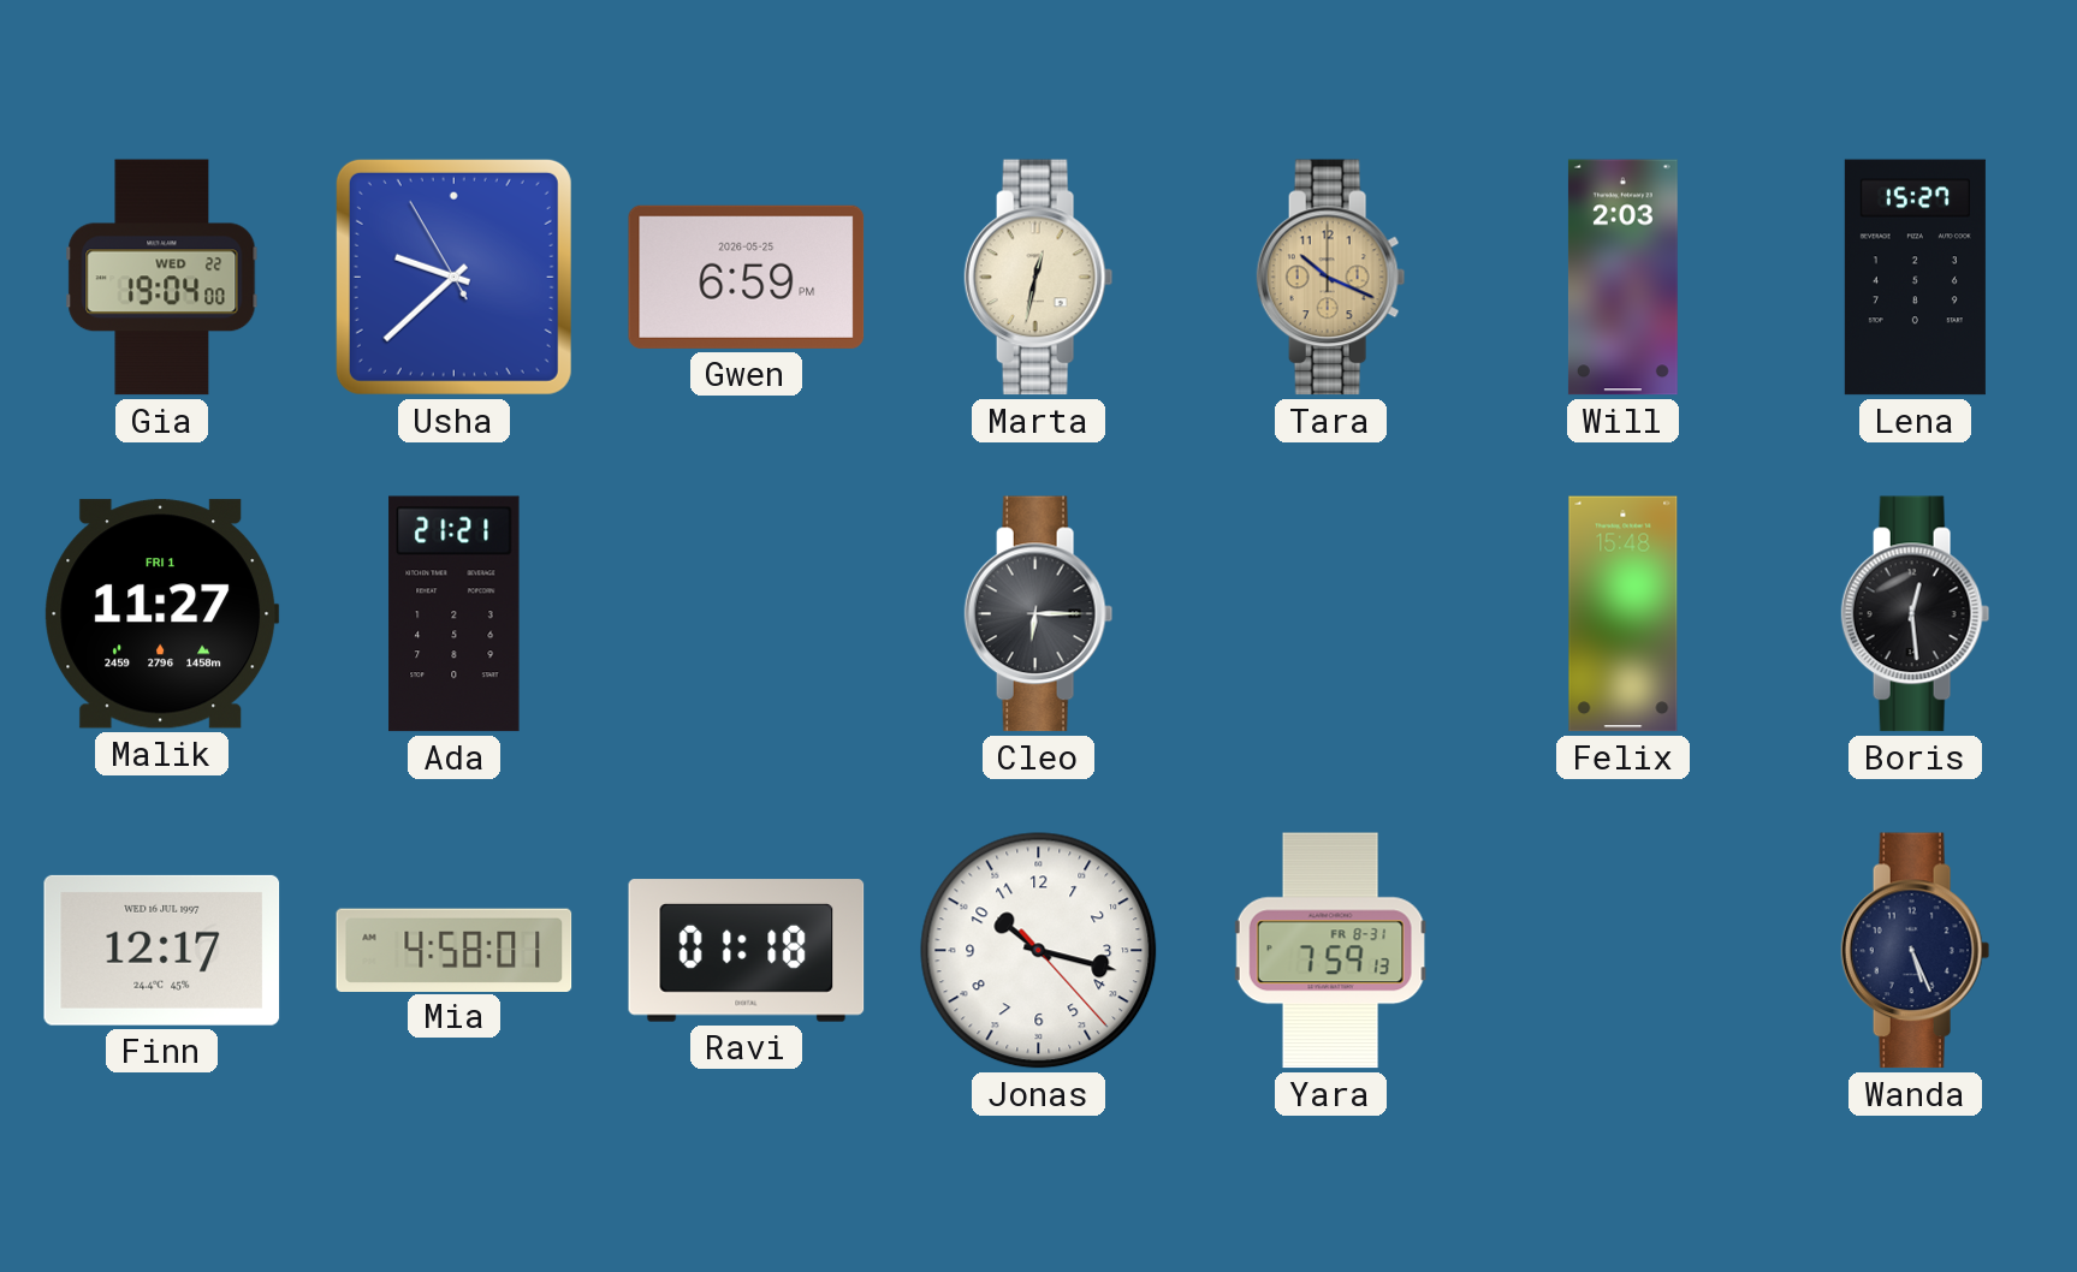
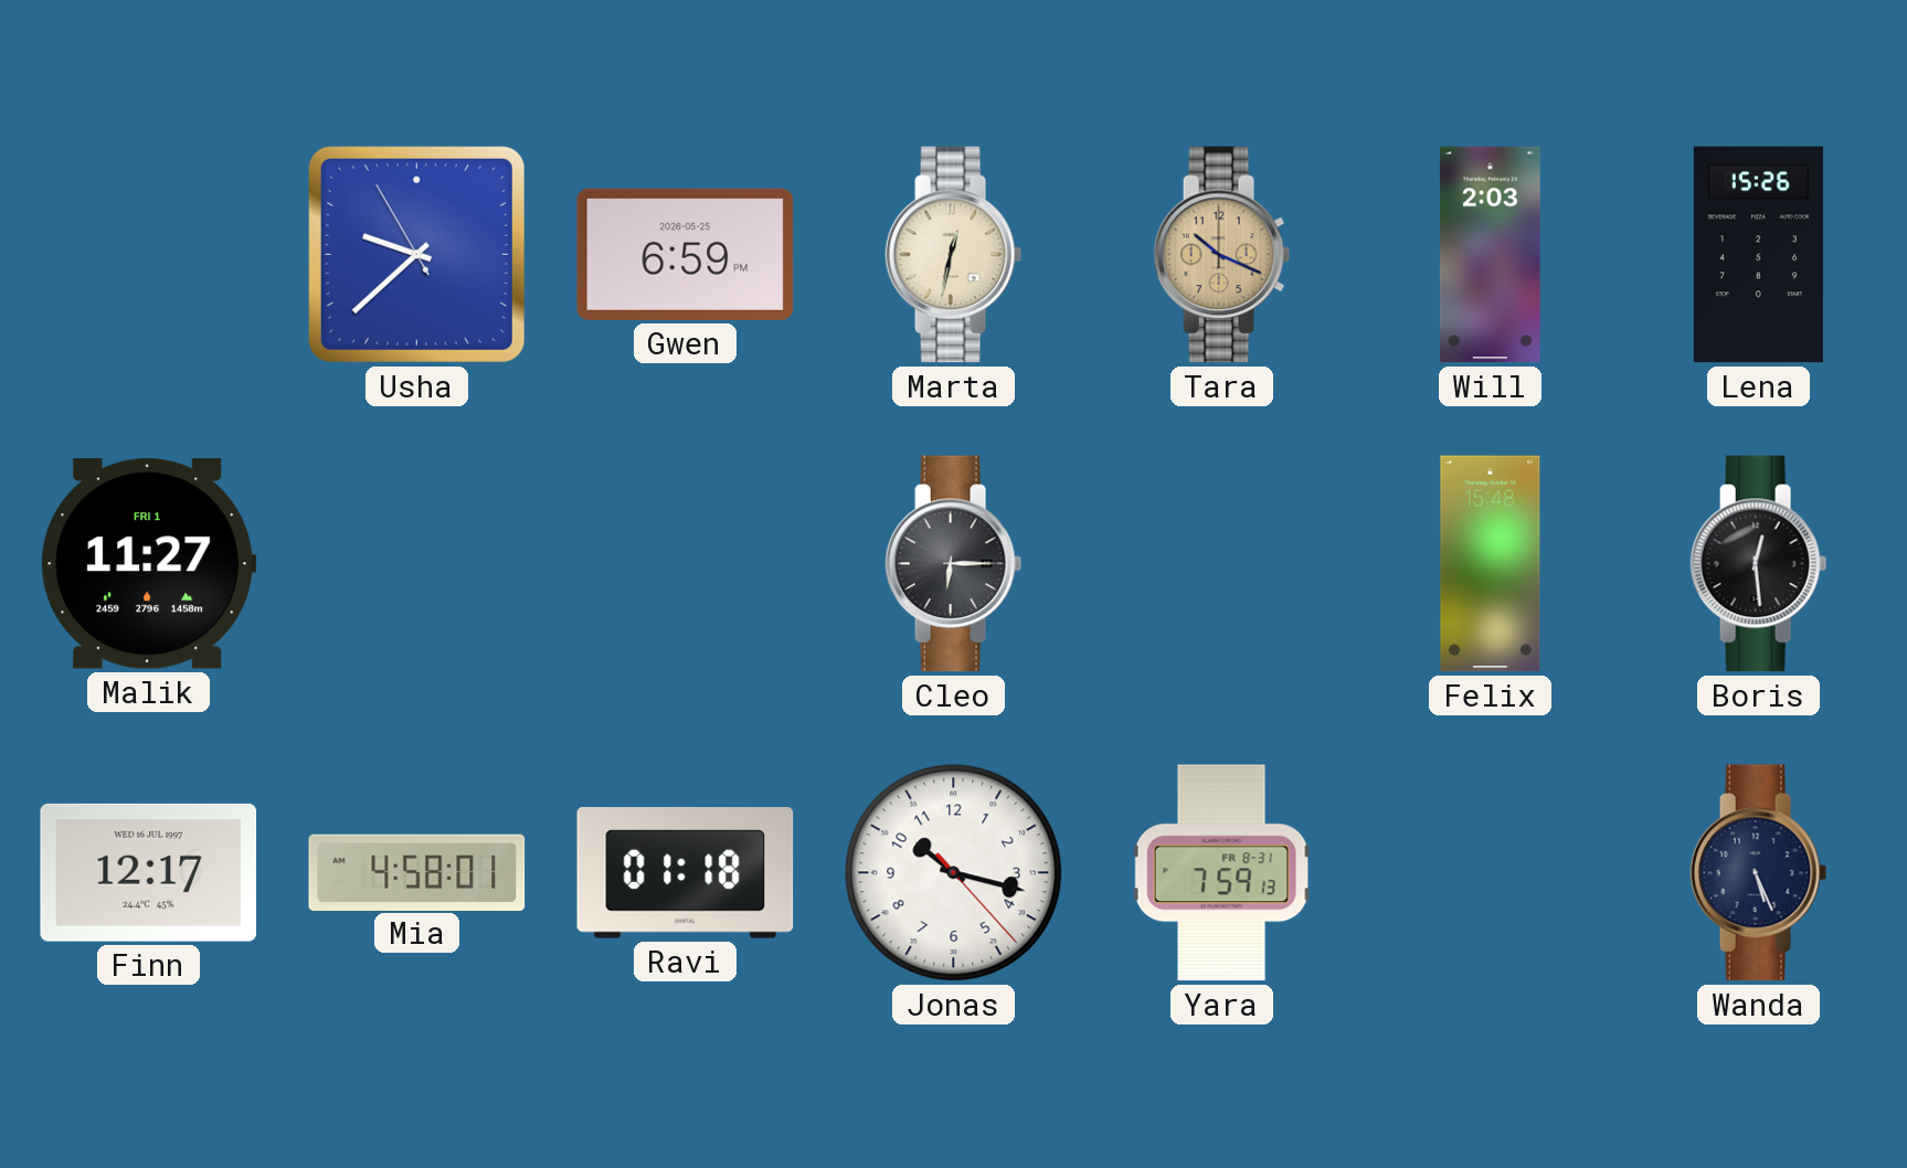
Gia: 19:04 -> none
Lena: 15:27 -> 15:26
Ada: 21:21 -> none
